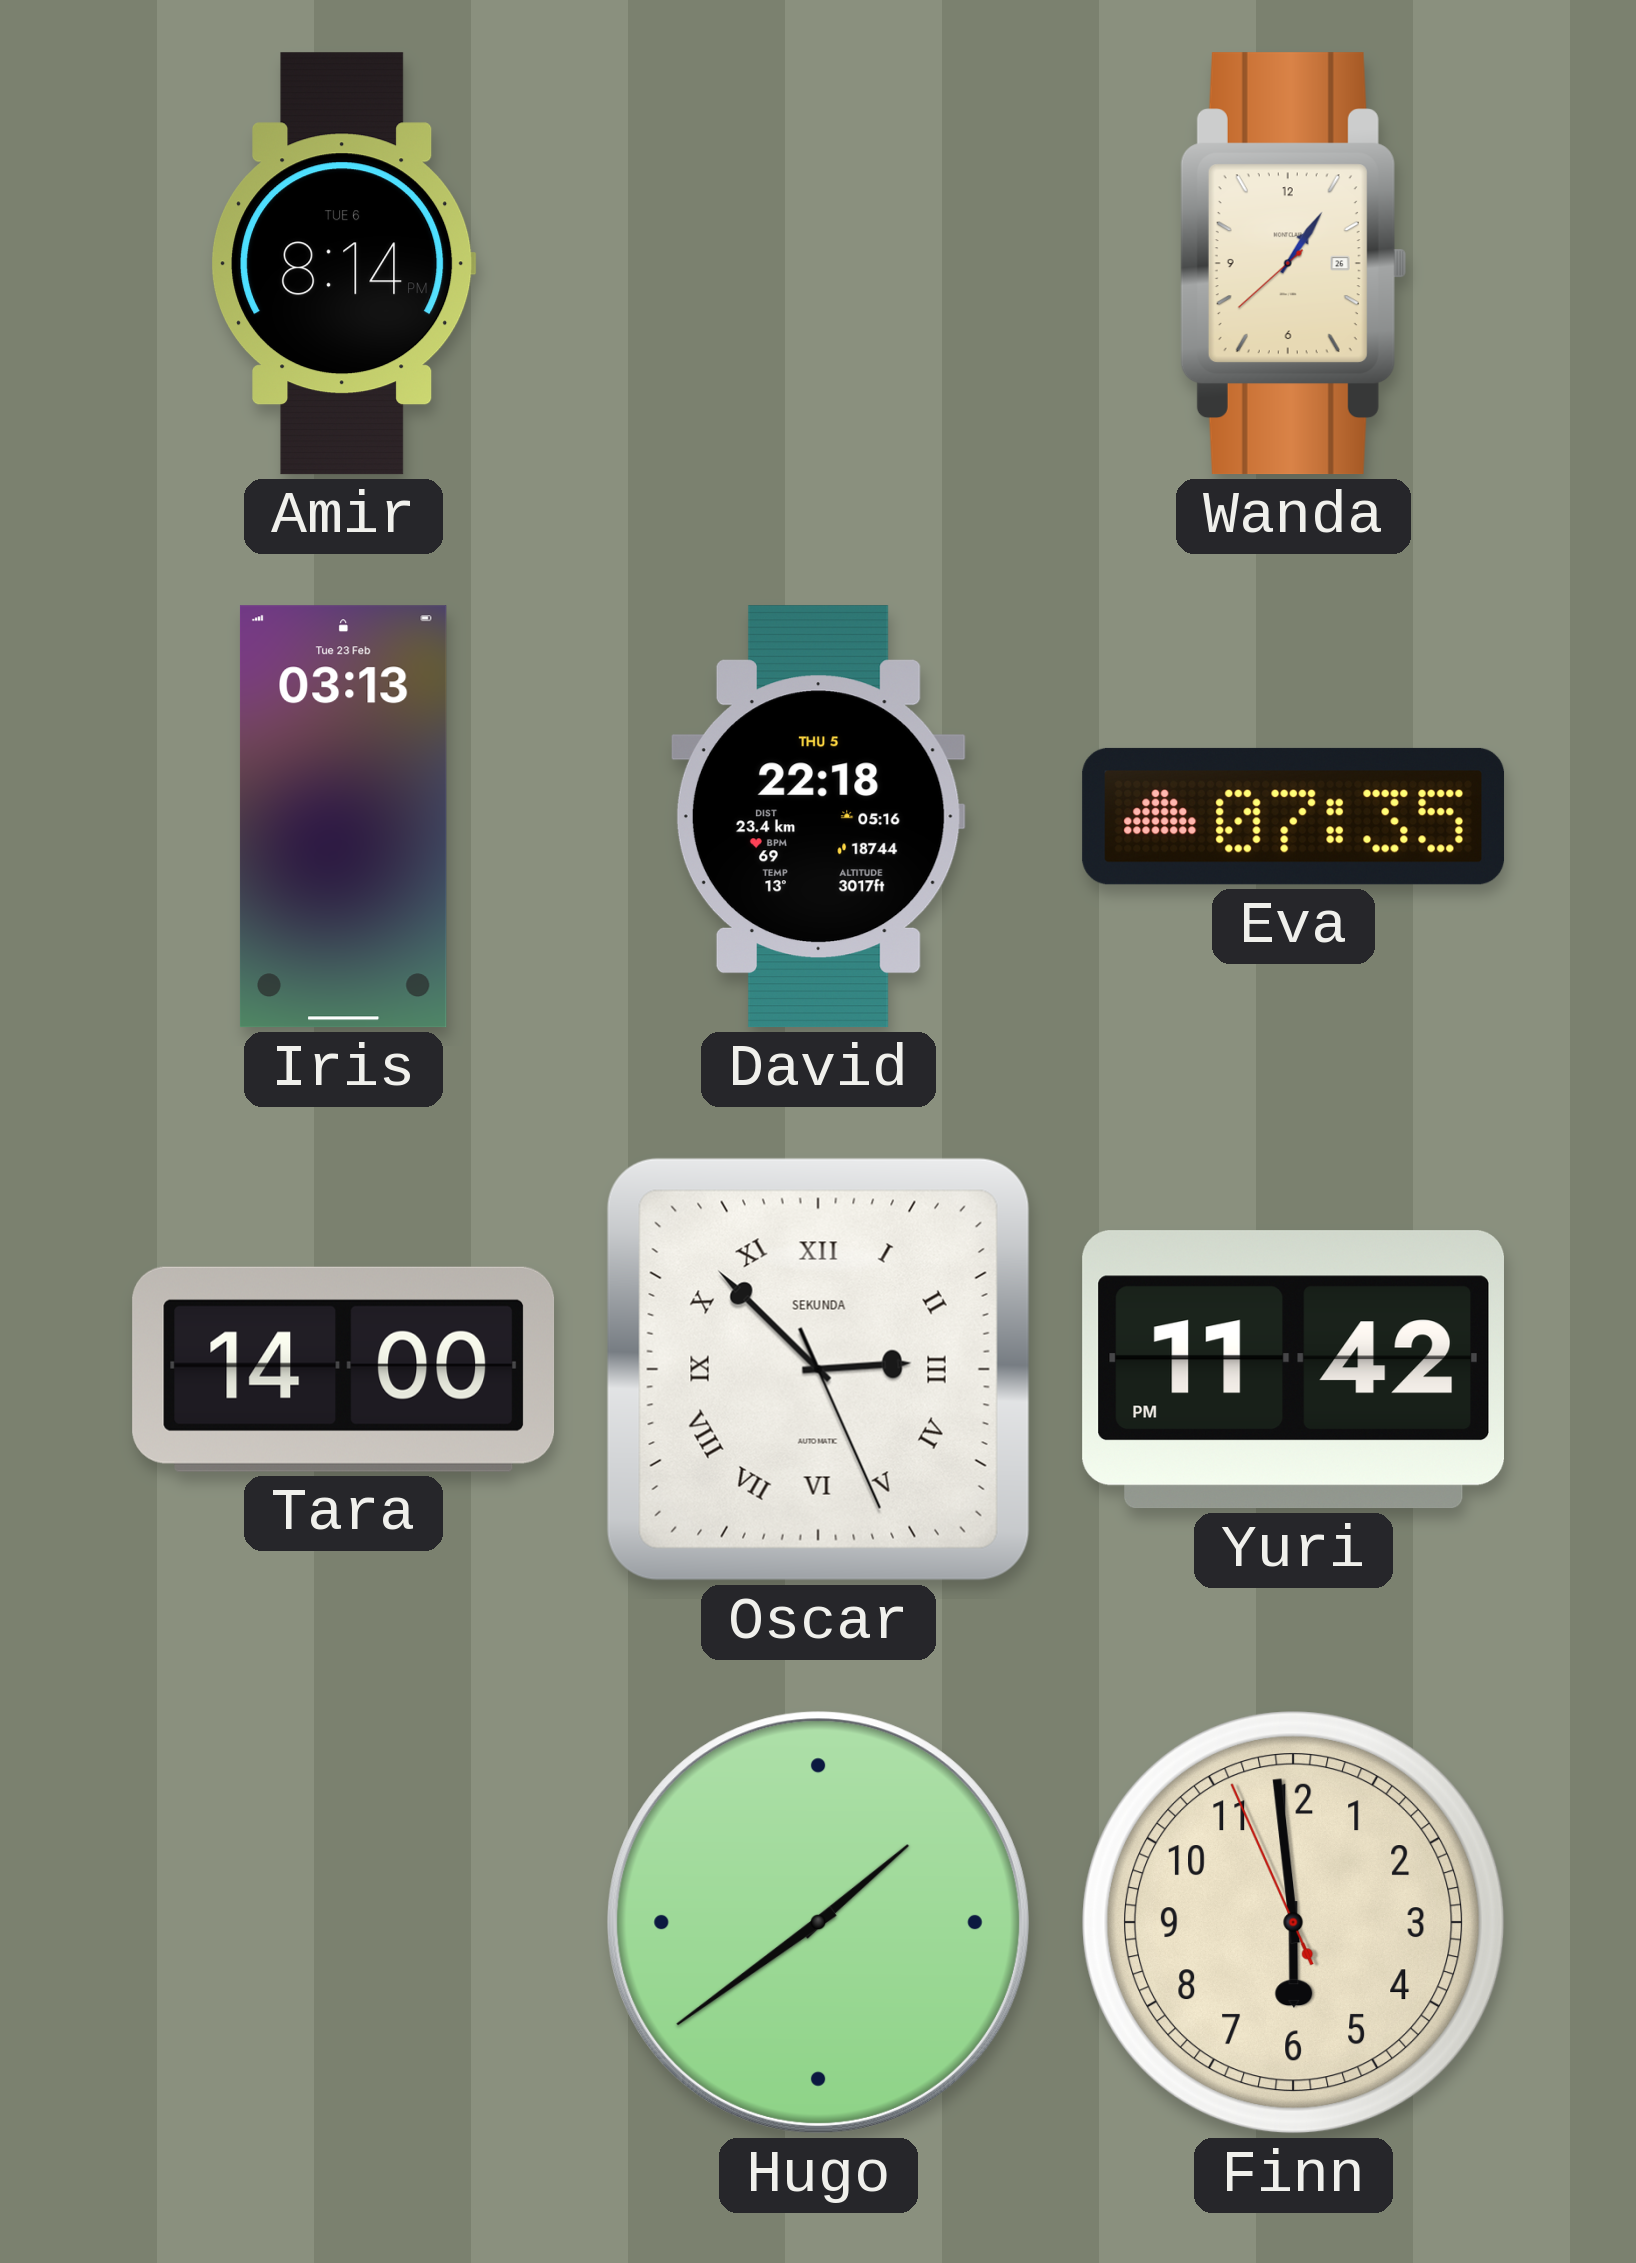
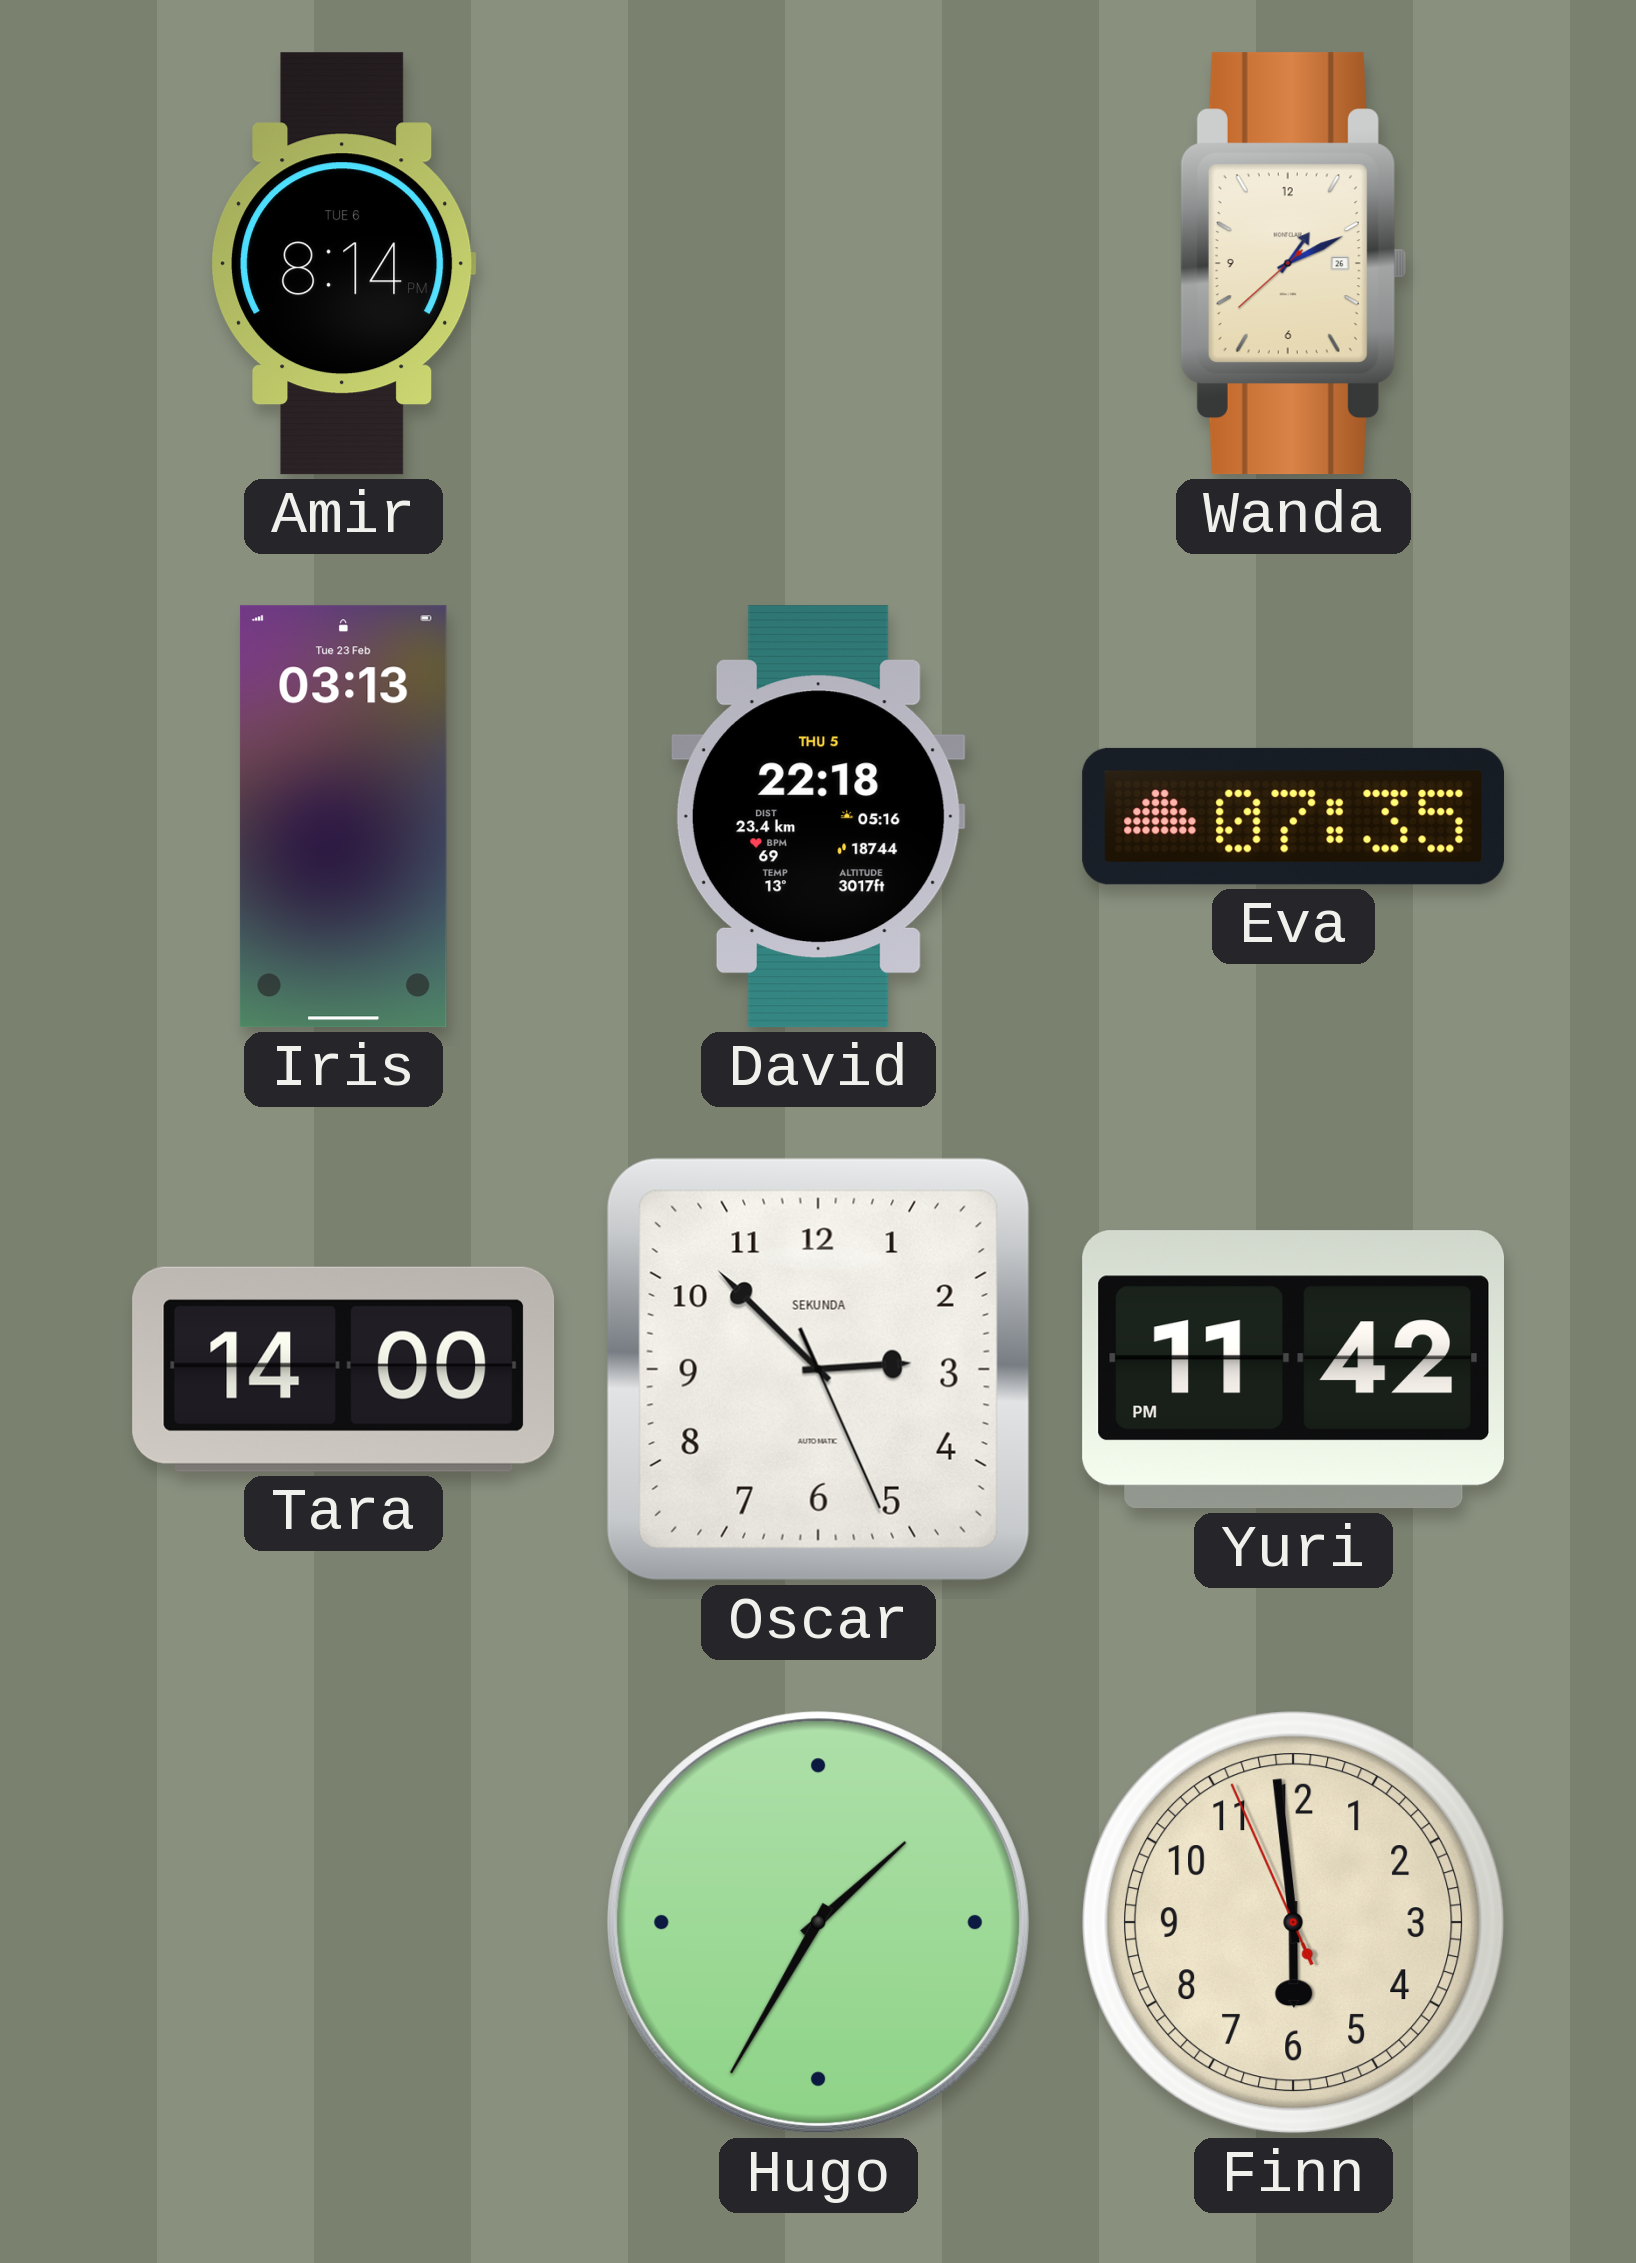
Wanda: 1:05 -> 1:10
Oscar numerals: Roman -> Arabic
Hugo: 1:39 -> 1:35
